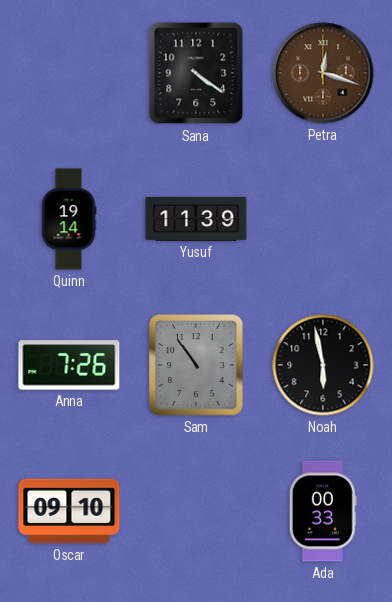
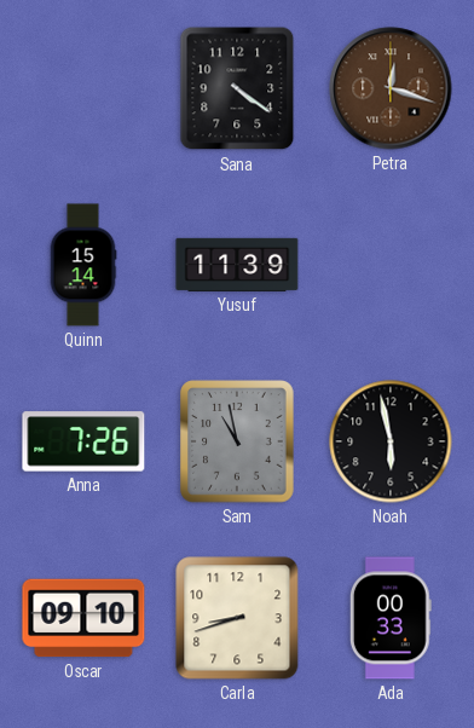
Quinn: 19:14 -> 15:14
Sam: 10:54 -> 10:58
Carla: none -> 8:42
